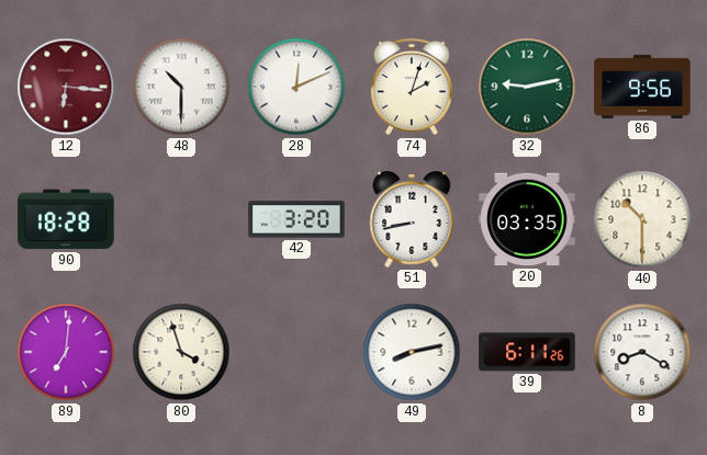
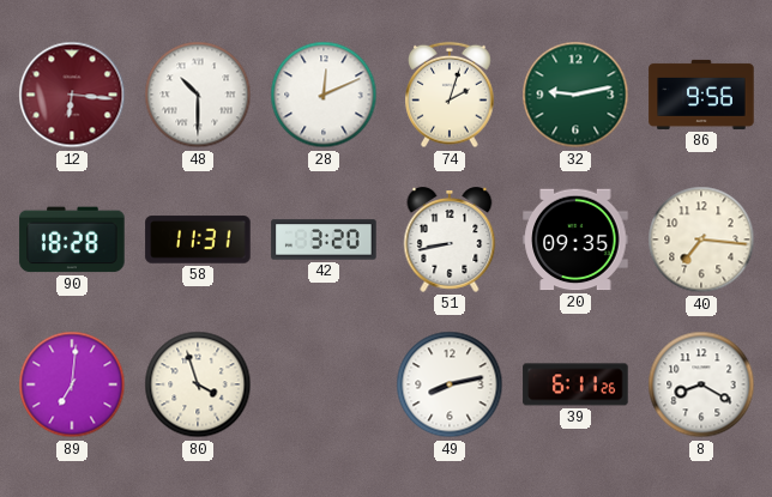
58: none -> 11:31
20: 03:35 -> 09:35
40: 10:30 -> 7:16
